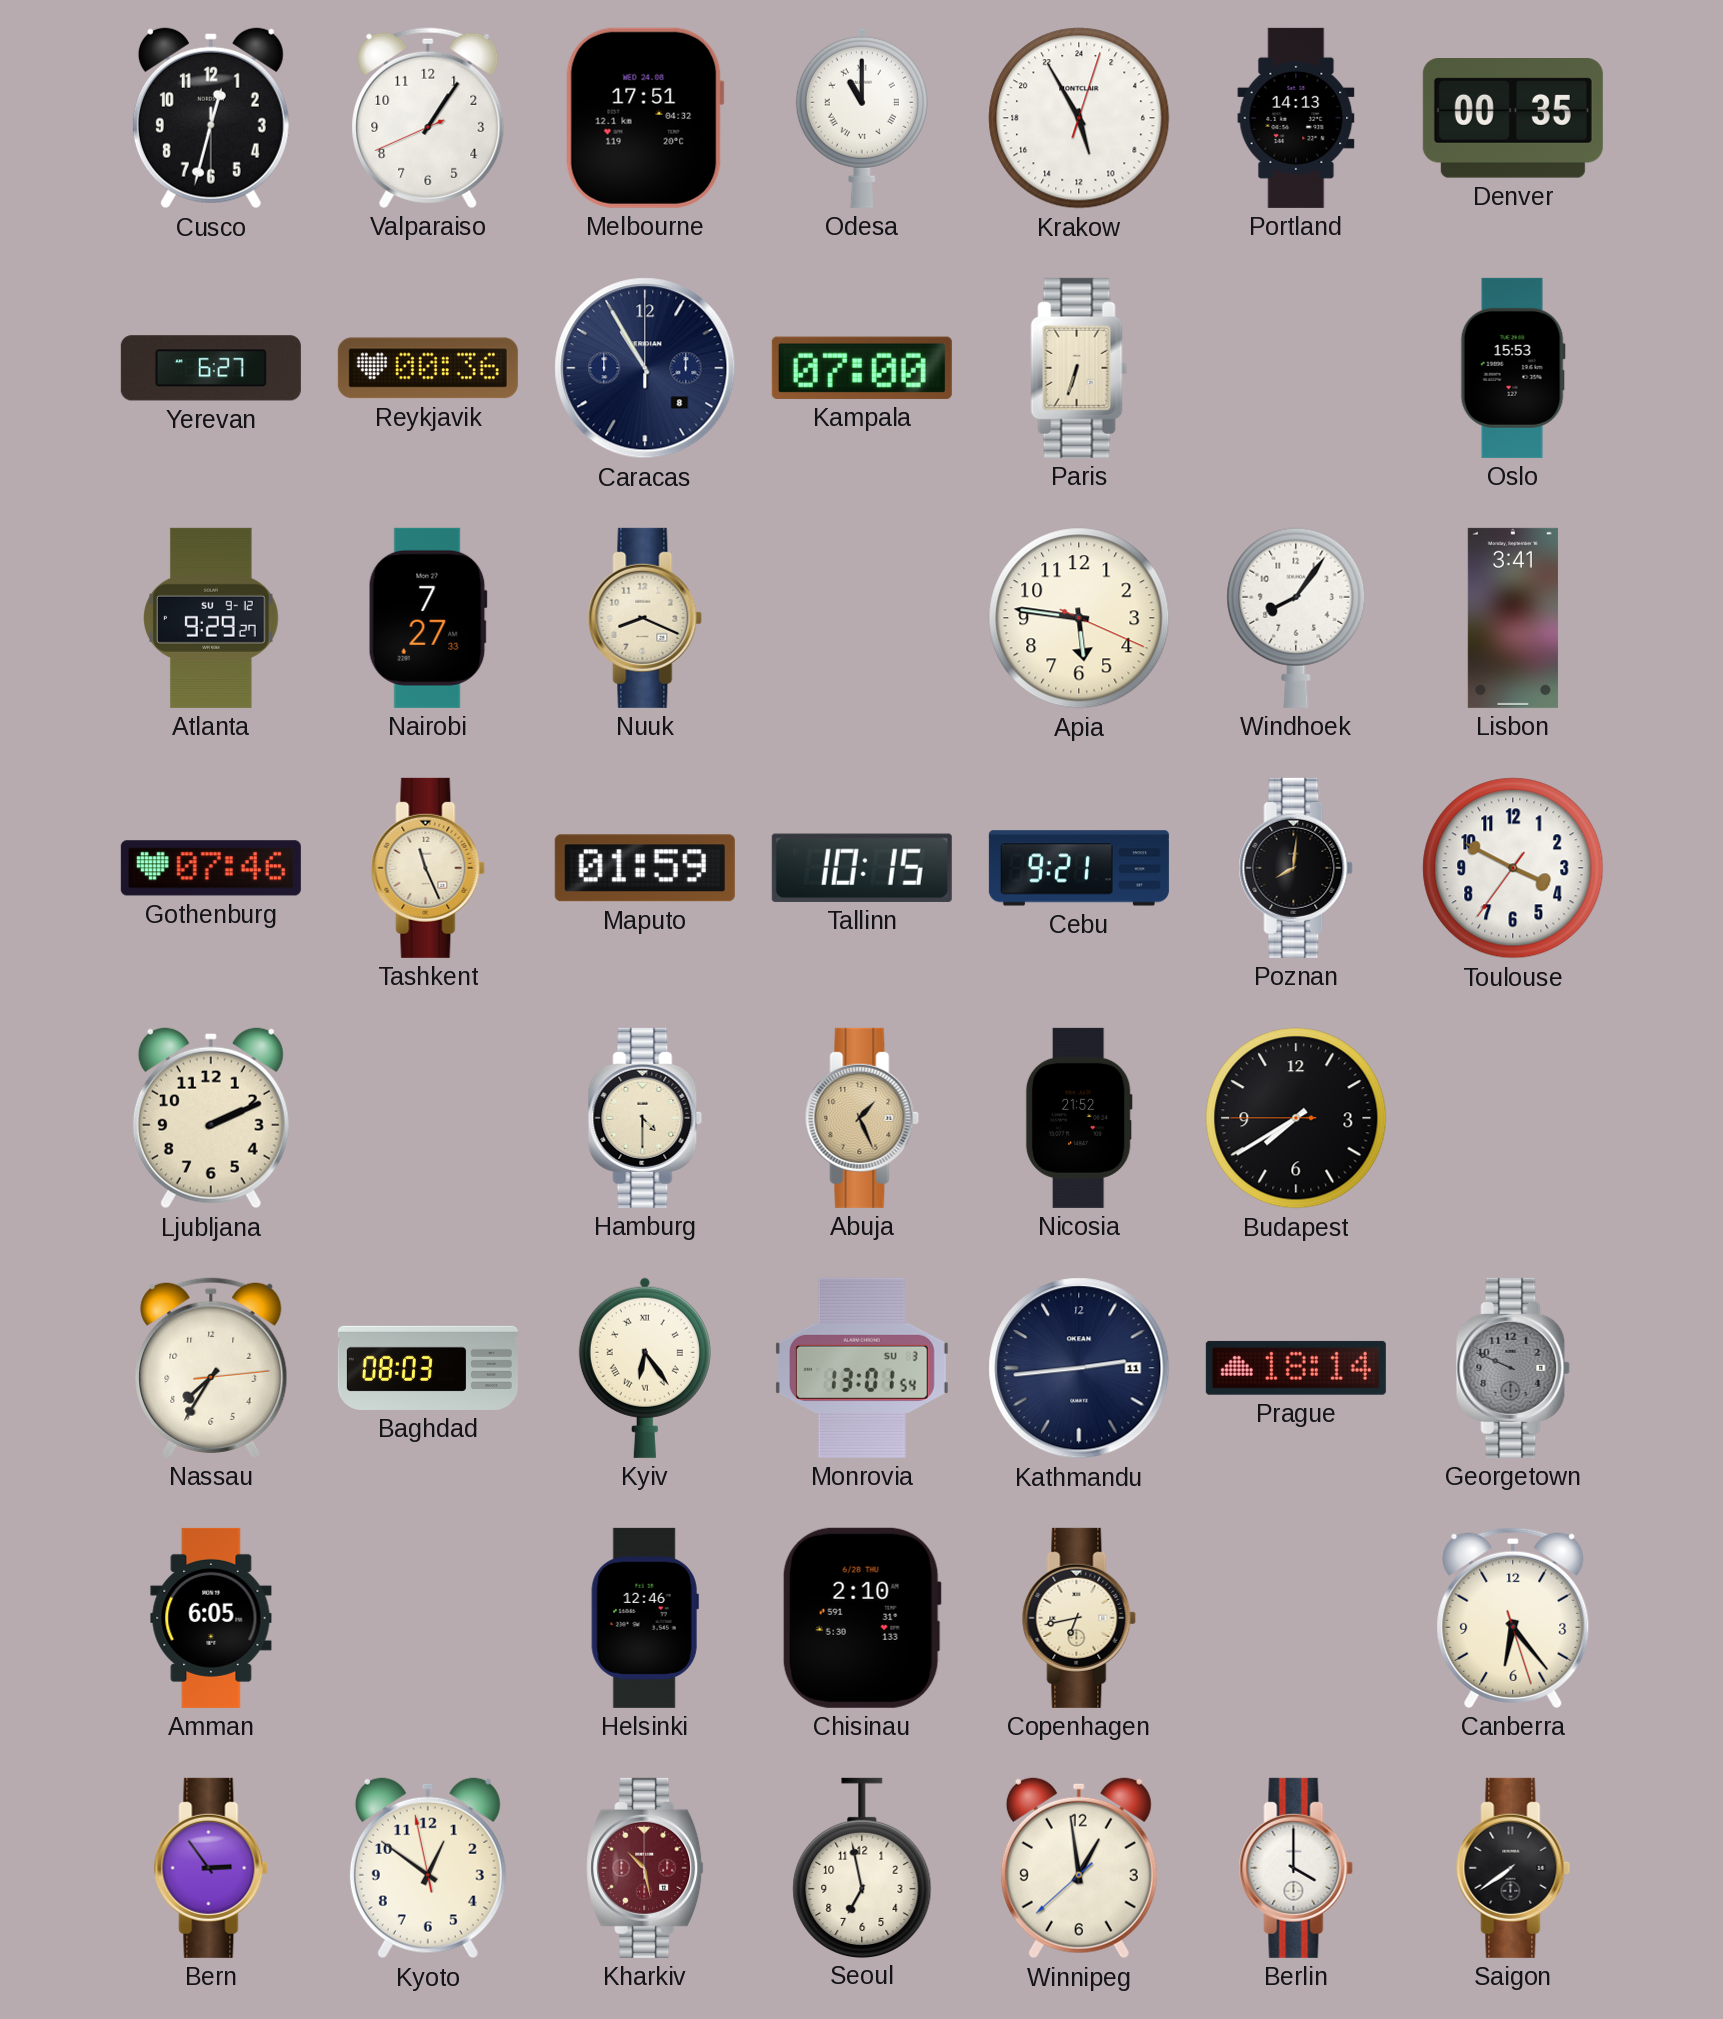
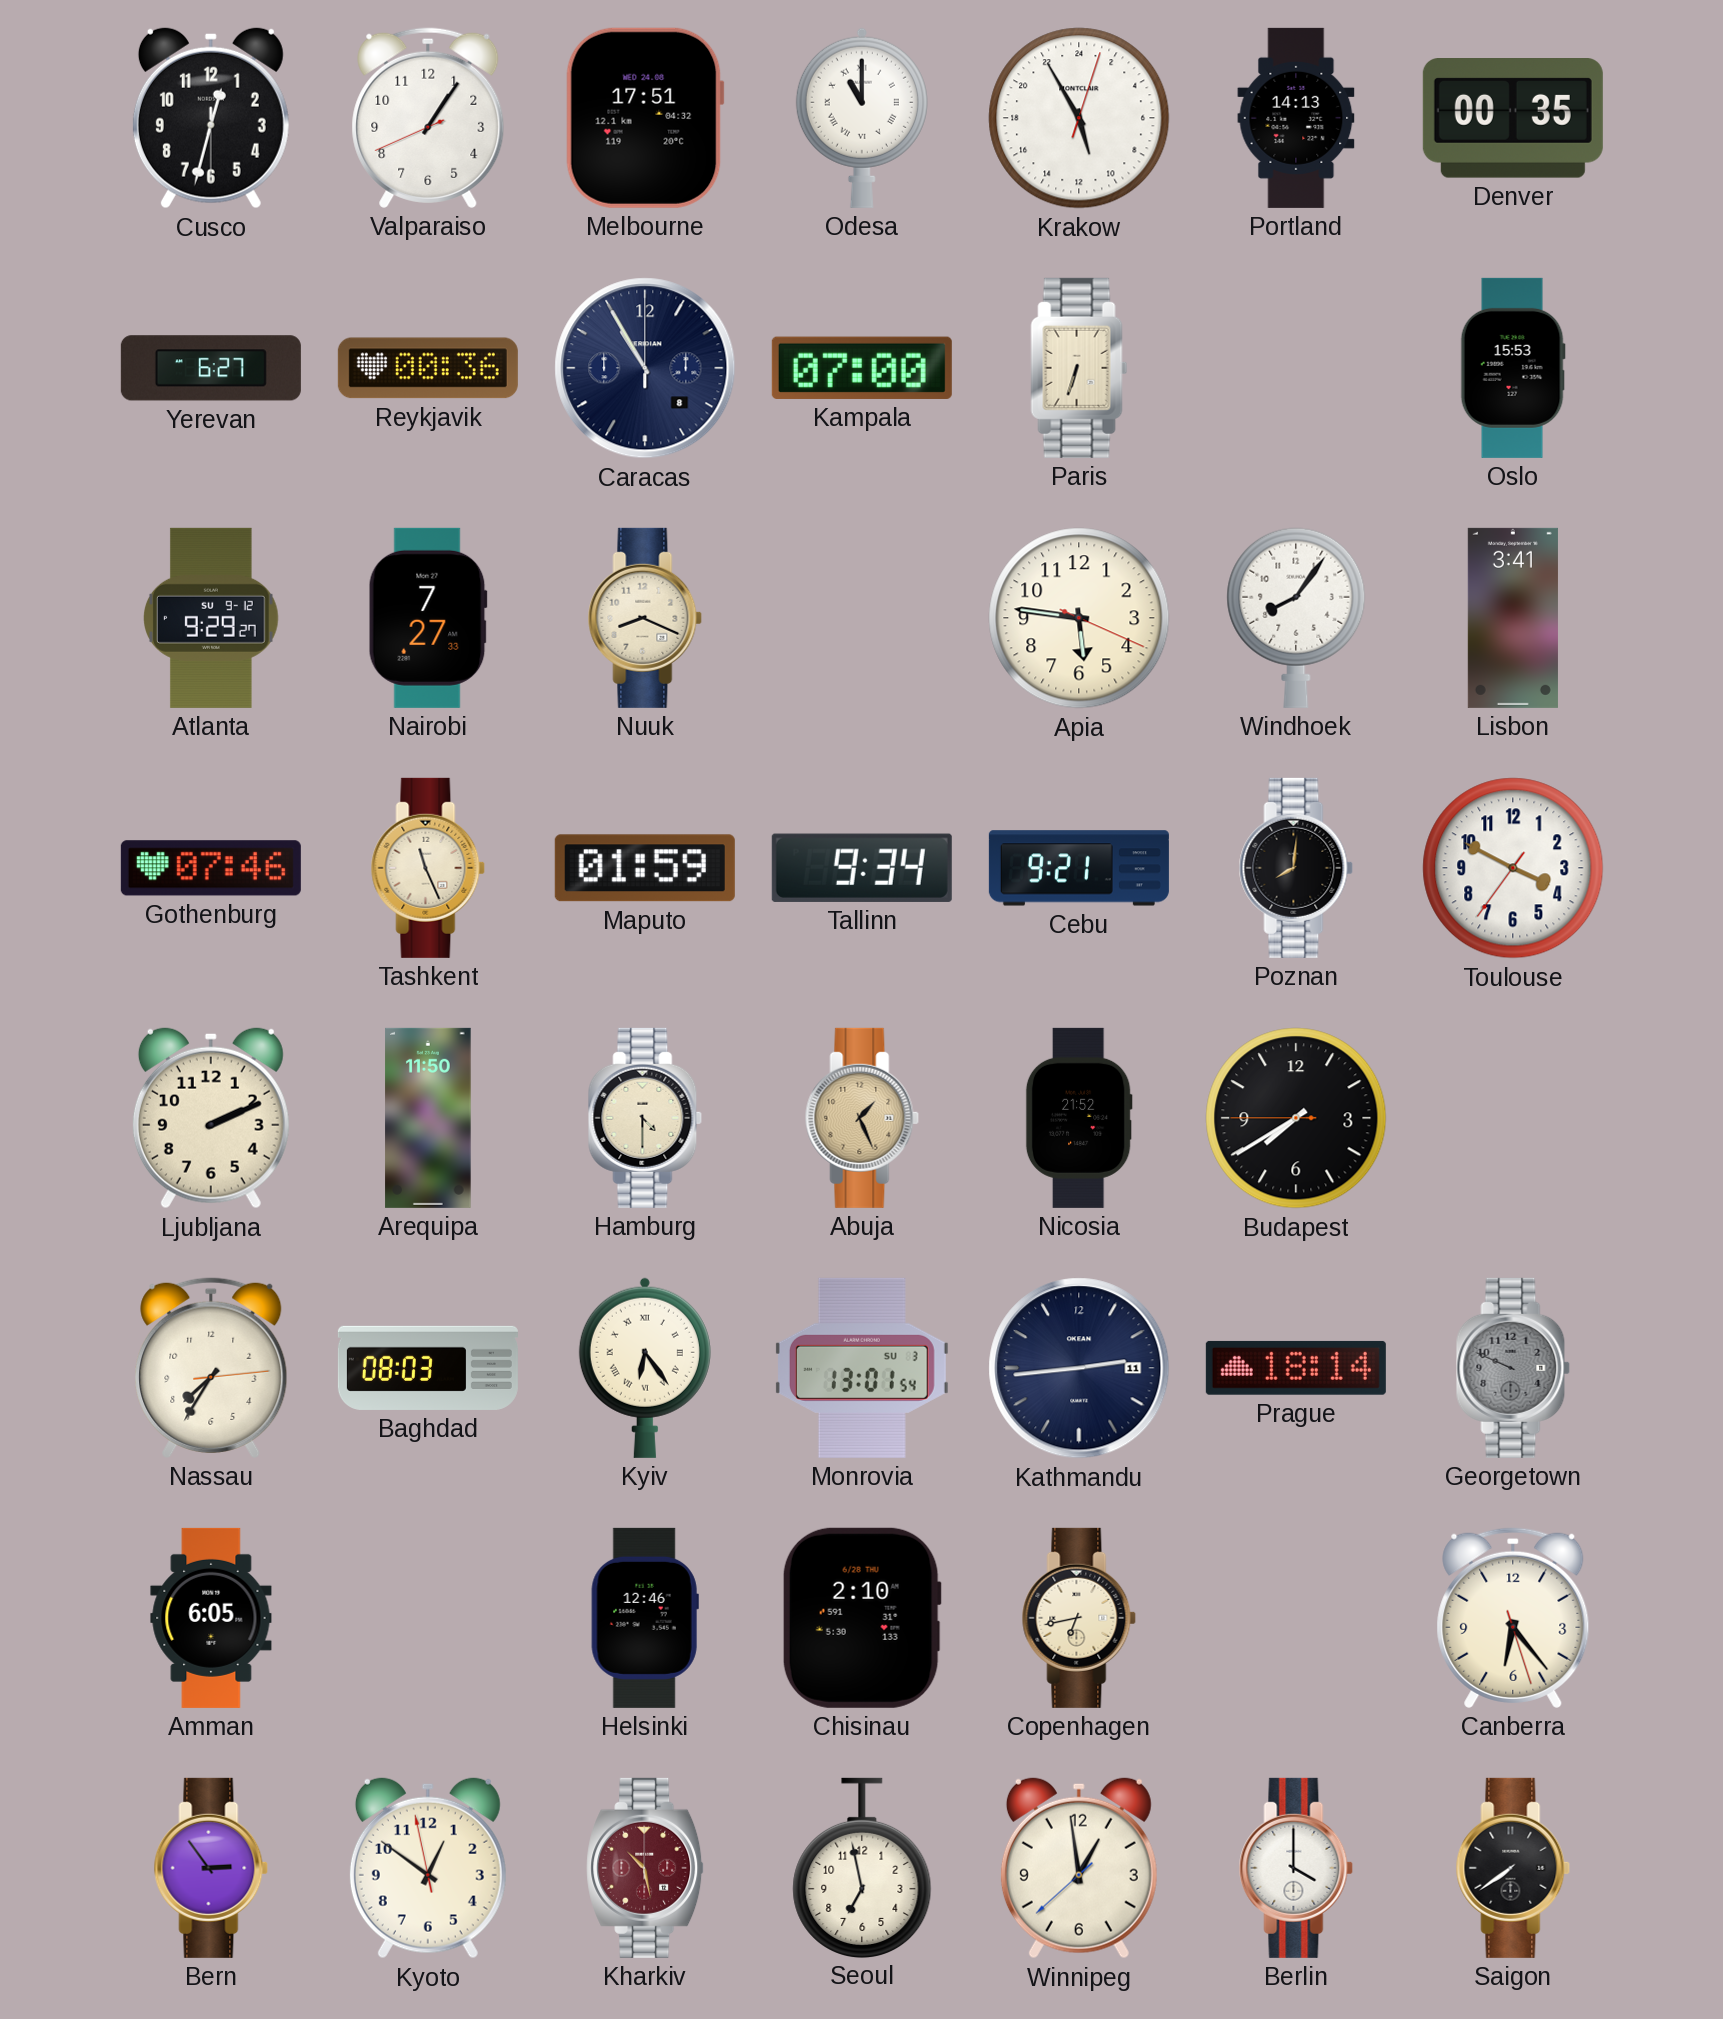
Tallinn: 10:15 -> 9:34
Arequipa: none -> 11:50
